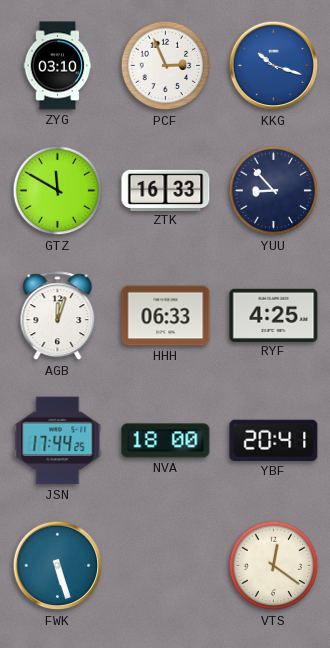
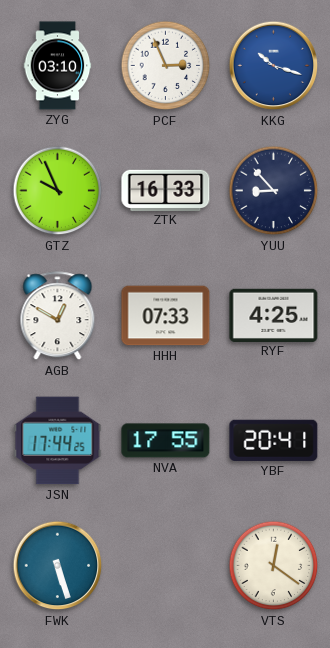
GTZ: 11:50 -> 9:56
AGB: 12:03 -> 12:50
HHH: 06:33 -> 07:33
NVA: 18:00 -> 17:55
